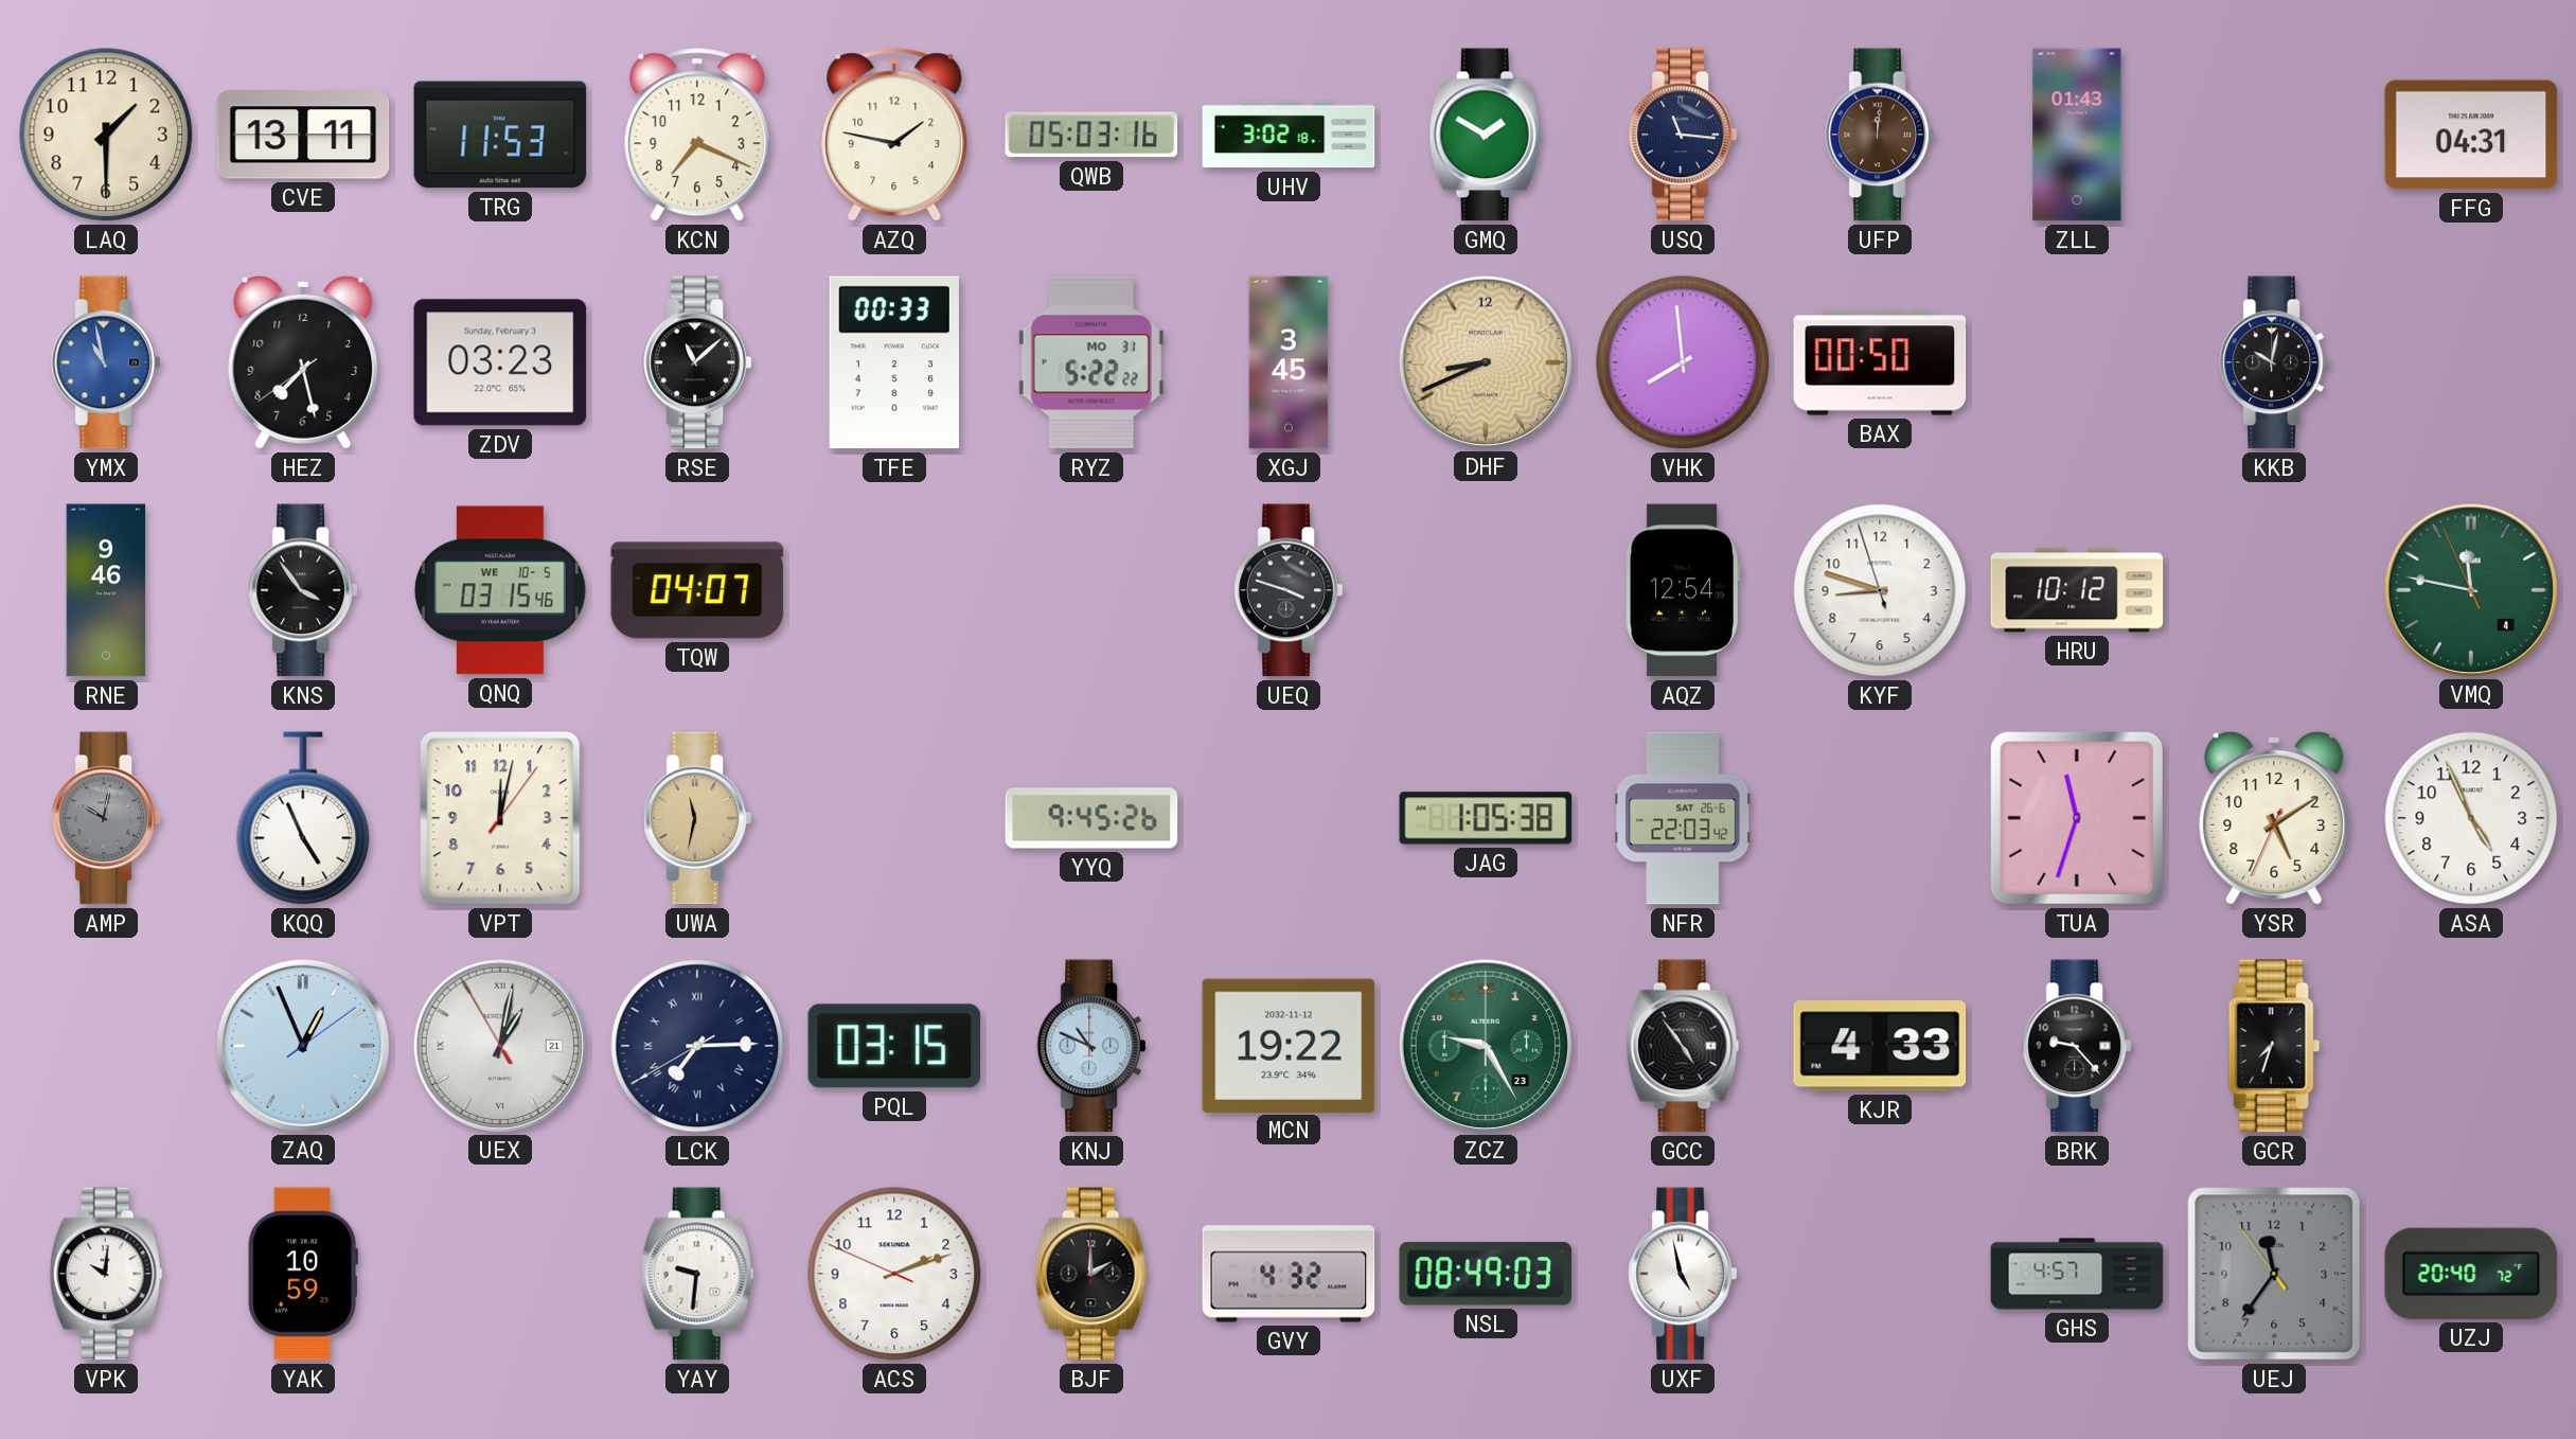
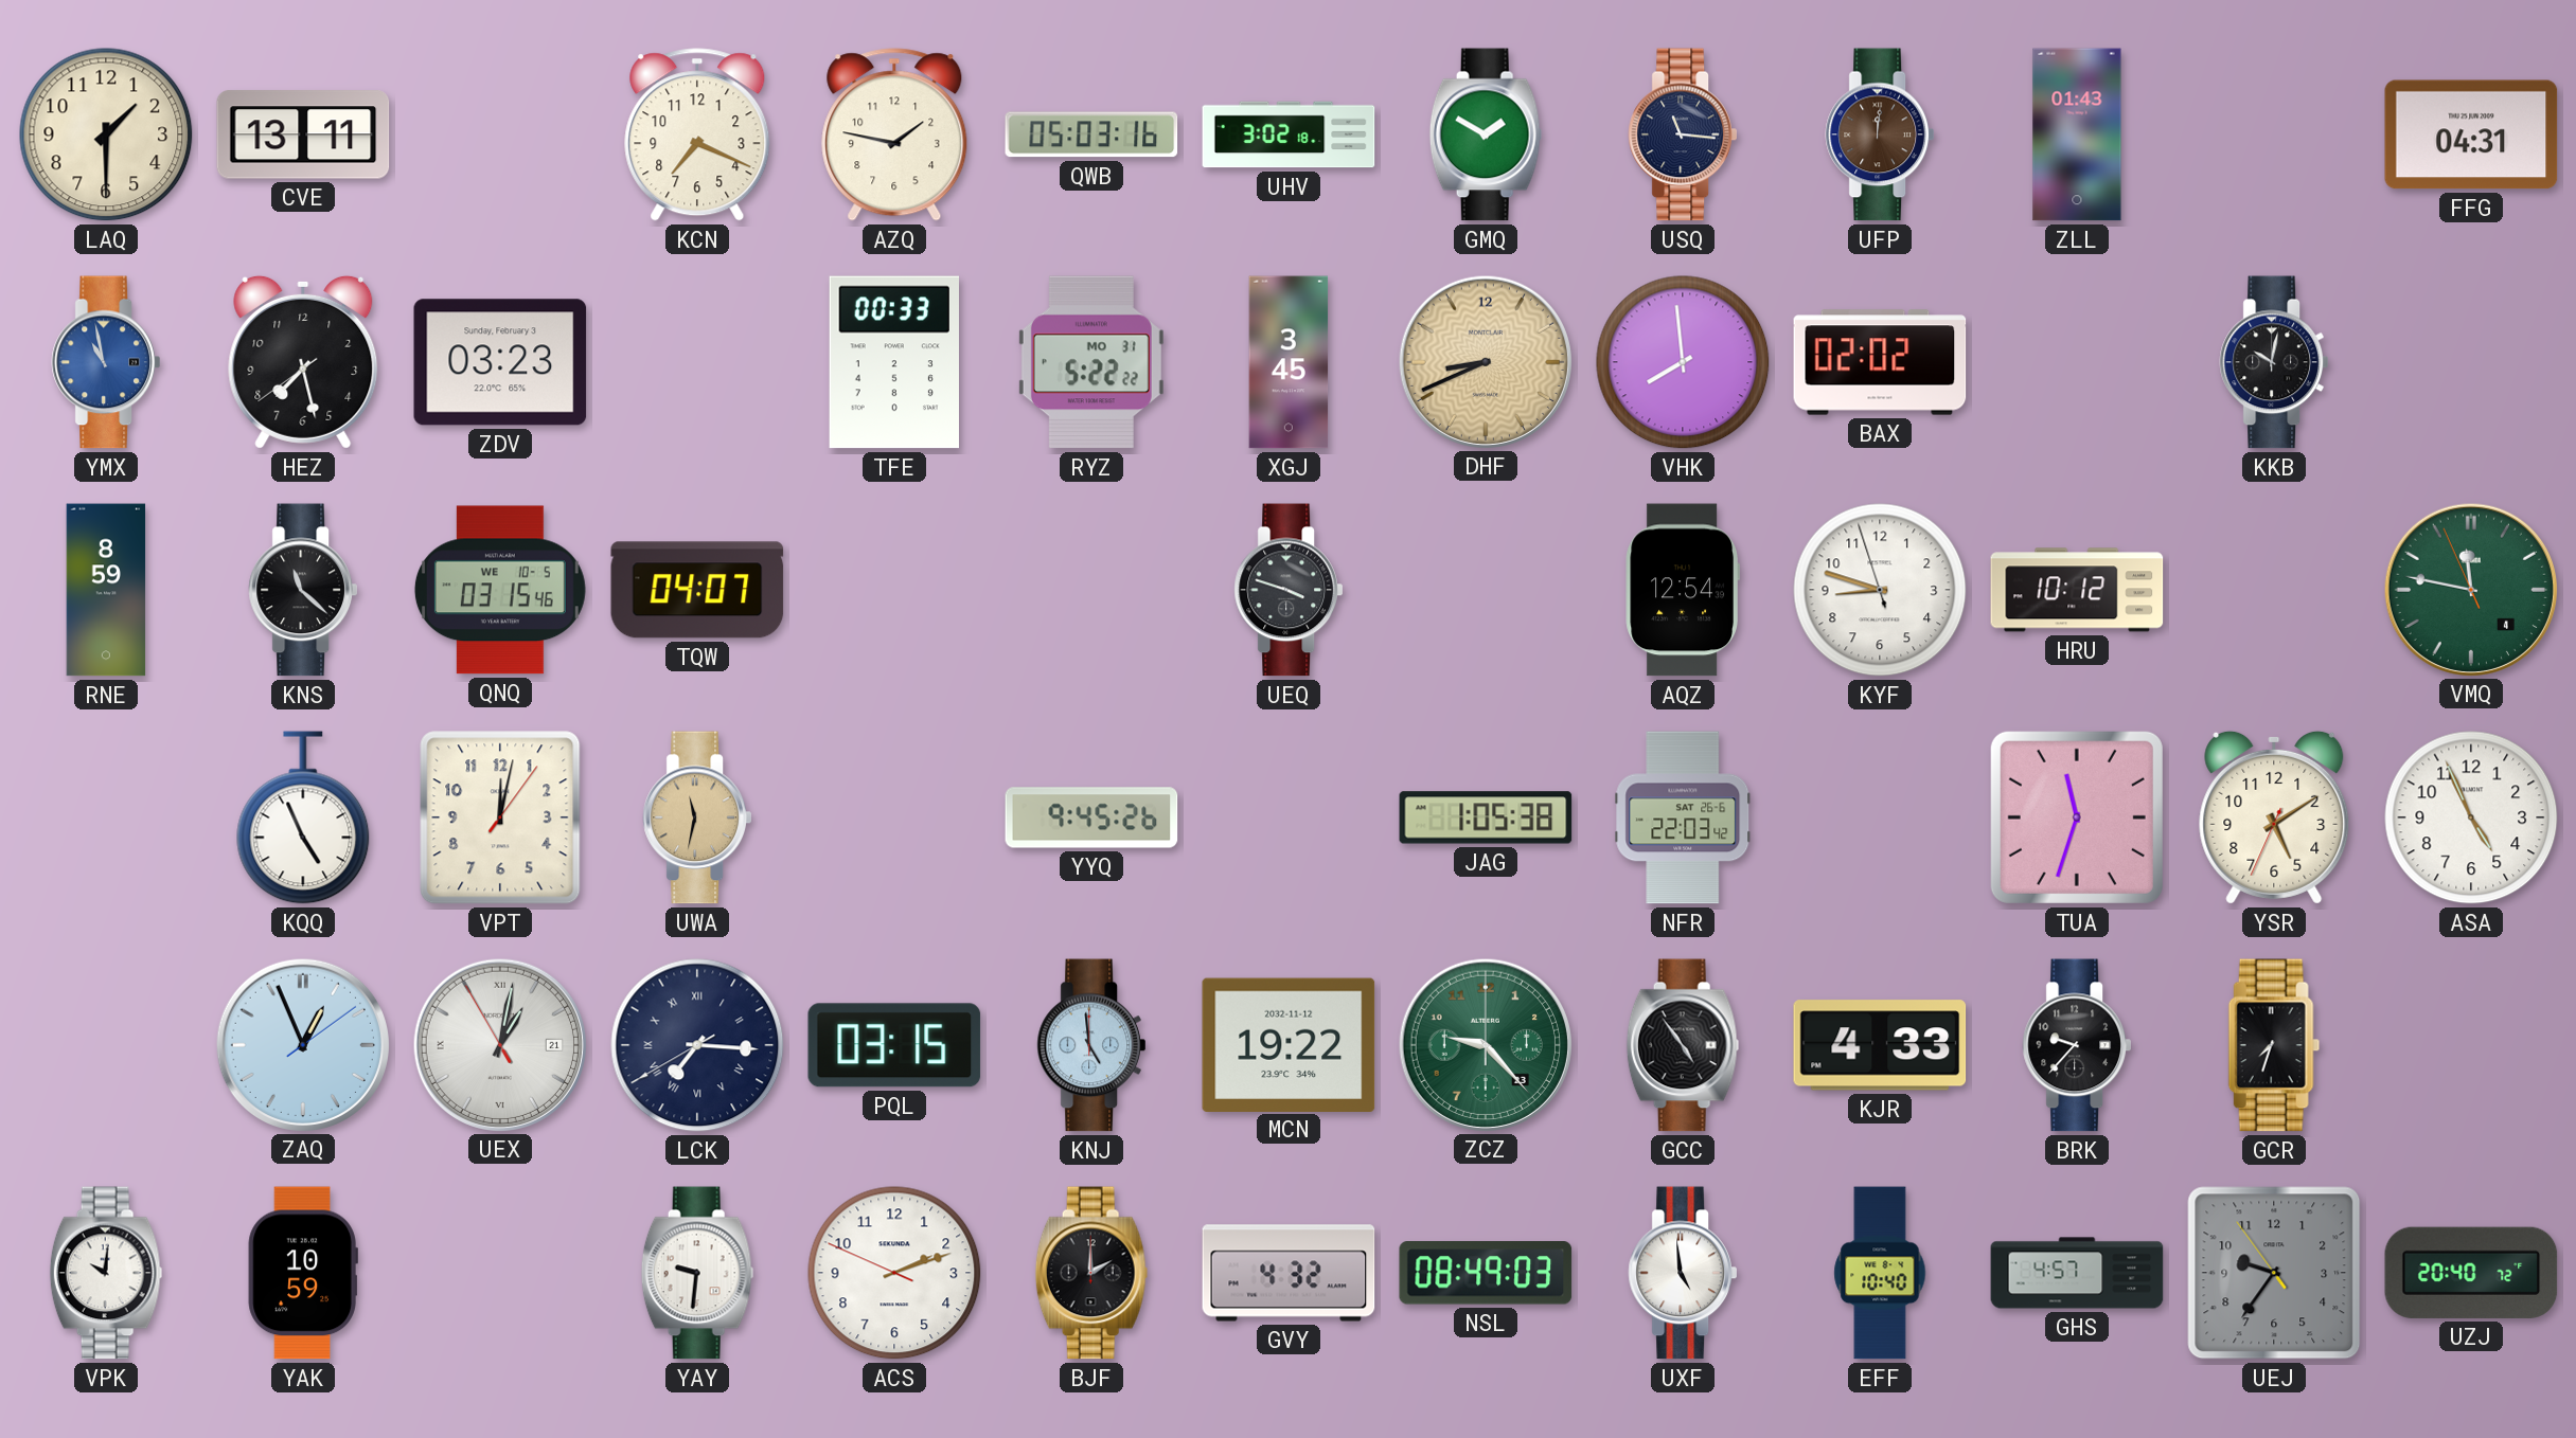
TRG: 11:53 -> none
RSE: 11:08 -> none
BAX: 00:50 -> 02:02
RNE: 9:46 -> 8:59
KNS: 3:54 -> 11:22
AMP: 10:02 -> none
LCK: 7:14 -> 7:15
KNJ: 10:49 -> 4:59
ZCZ: 9:25 -> 9:23
BRK: 9:23 -> 9:37
UXF: 4:58 -> 4:59
EFF: none -> 10:40
UEJ: 11:35 -> 9:35
